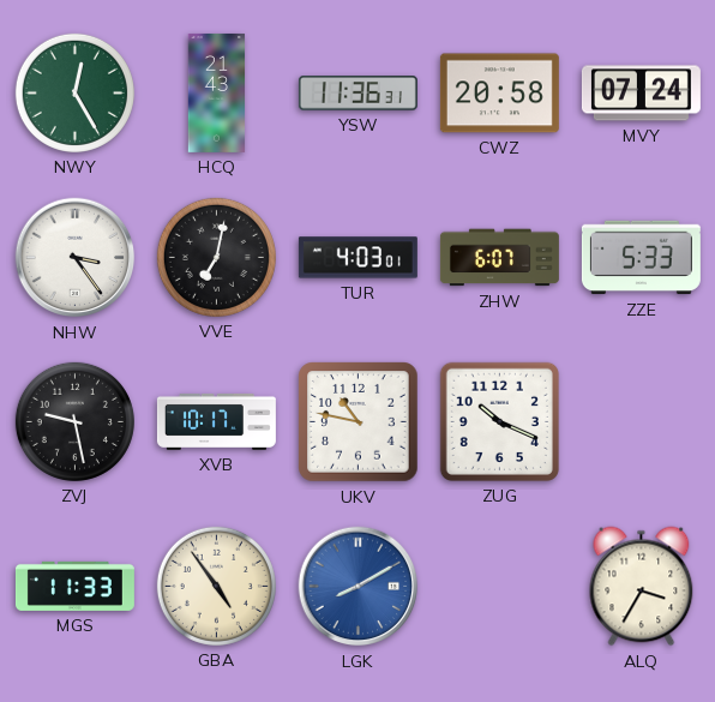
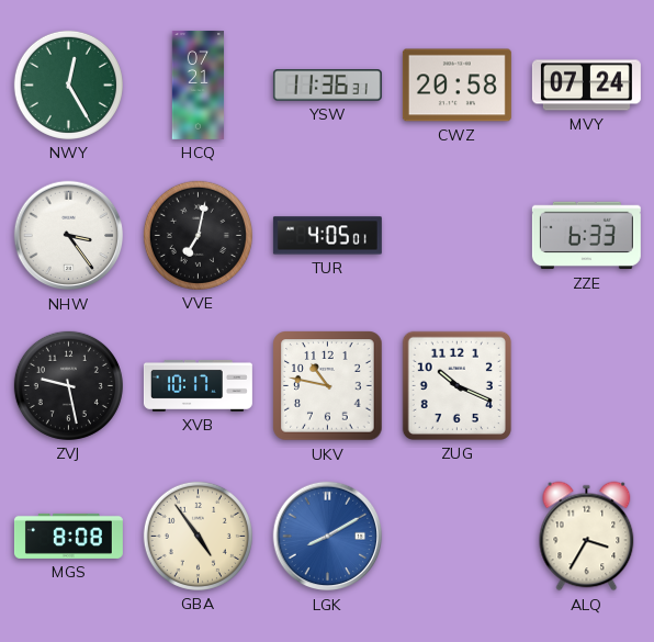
HCQ: 21:43 -> 07:21
TUR: 4:03 -> 4:05
ZHW: 6:07 -> none
ZZE: 5:33 -> 6:33
MGS: 11:33 -> 8:08
